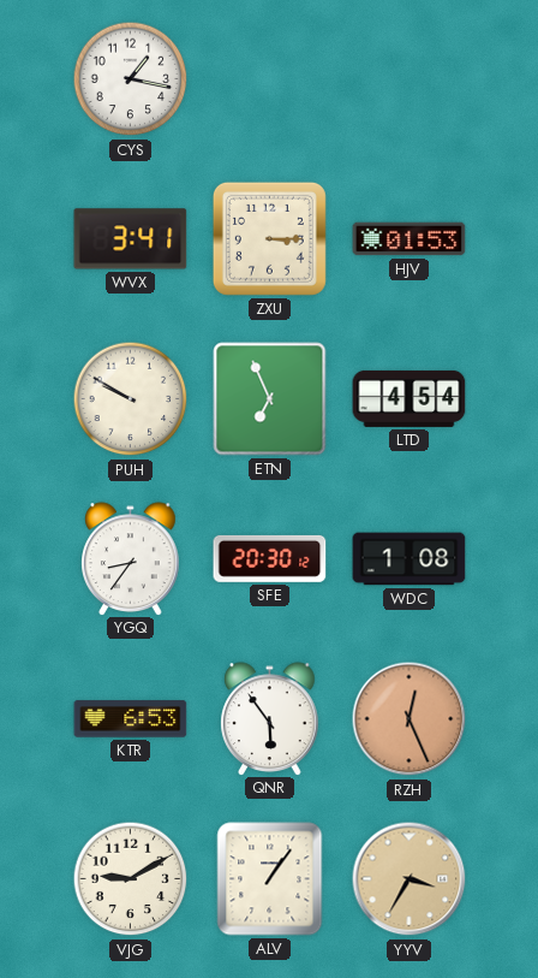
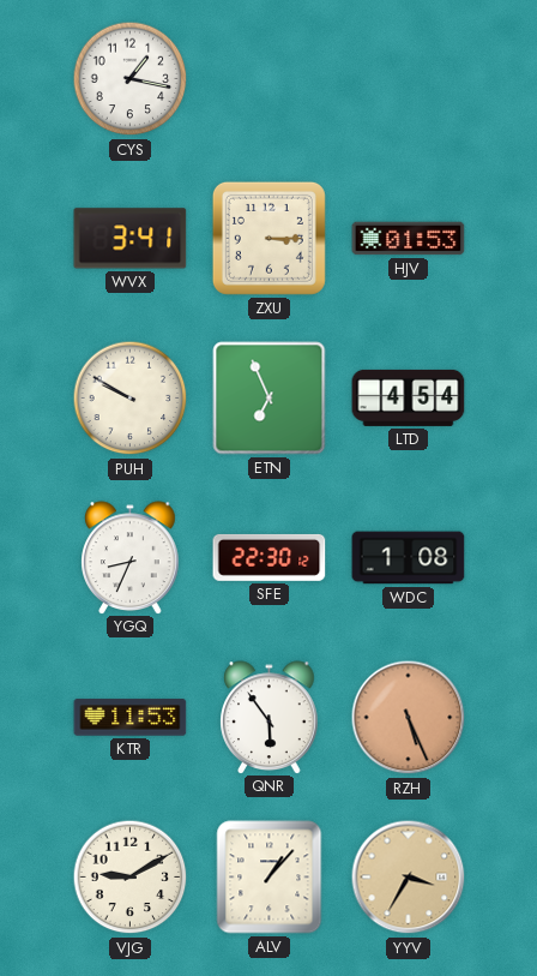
YGQ: 8:36 -> 8:34
SFE: 20:30 -> 22:30
KTR: 6:53 -> 11:53
RZH: 12:26 -> 5:26
ALV: 1:06 -> 1:07
